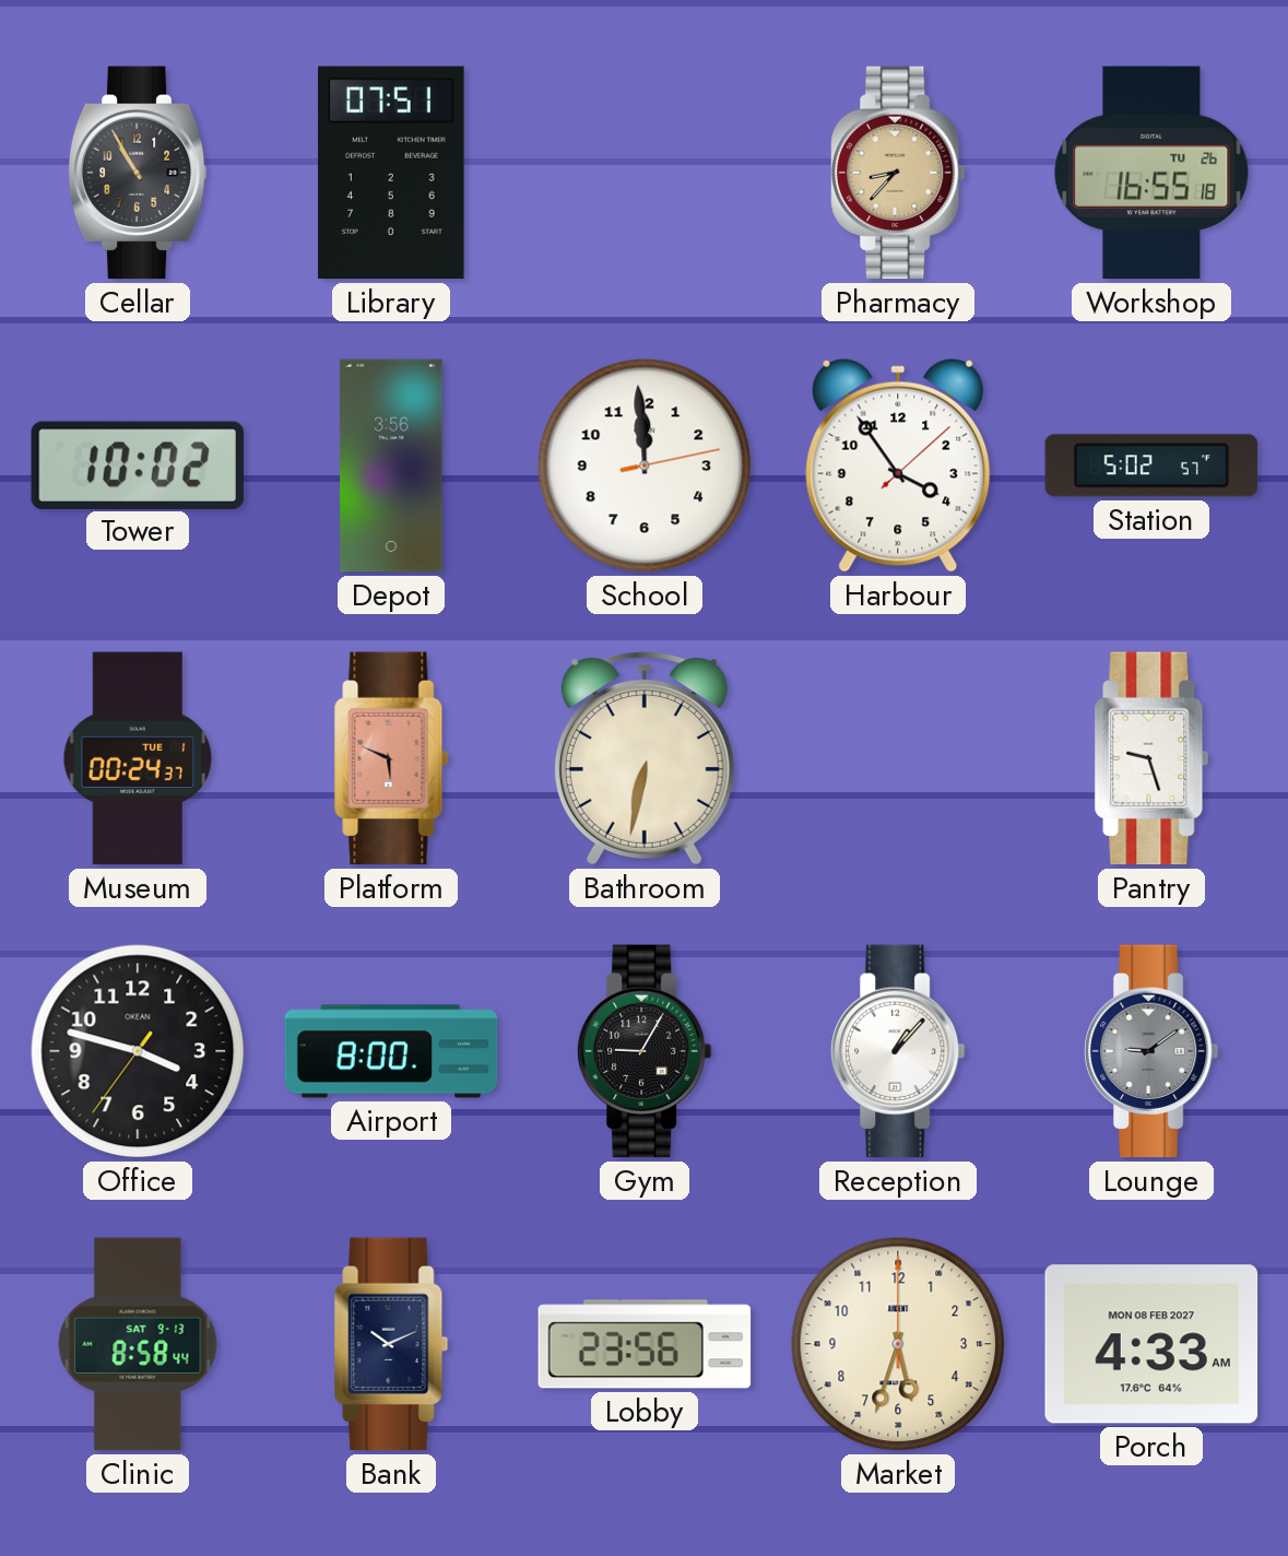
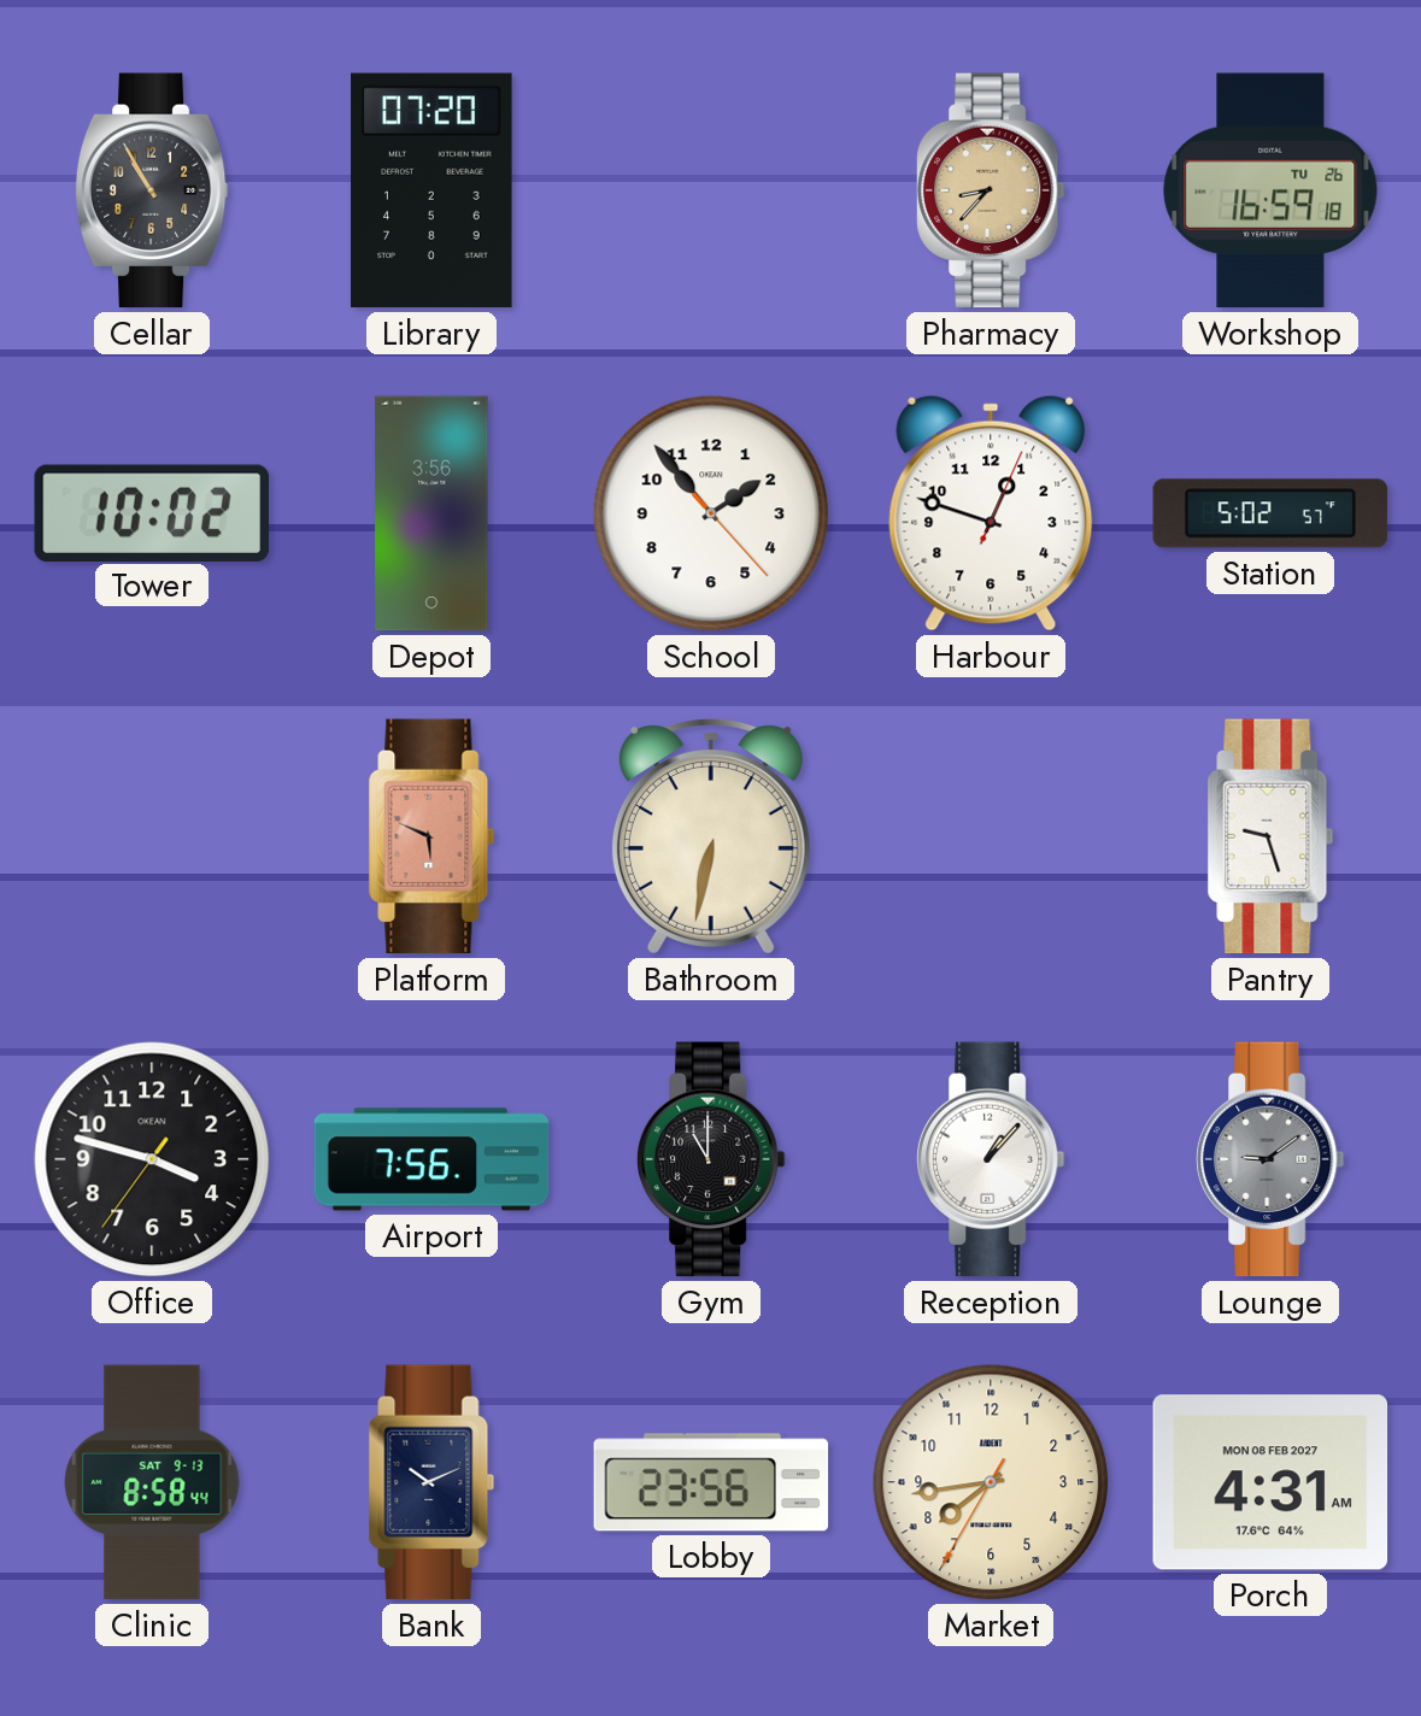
Library: 07:51 -> 07:20
Workshop: 16:55 -> 16:59
School: 11:59 -> 1:53
Harbour: 3:54 -> 12:48
Museum: 00:24 -> none
Airport: 8:00 -> 7:56
Gym: 9:05 -> 11:00
Market: 5:33 -> 7:43
Porch: 4:33 -> 4:31
